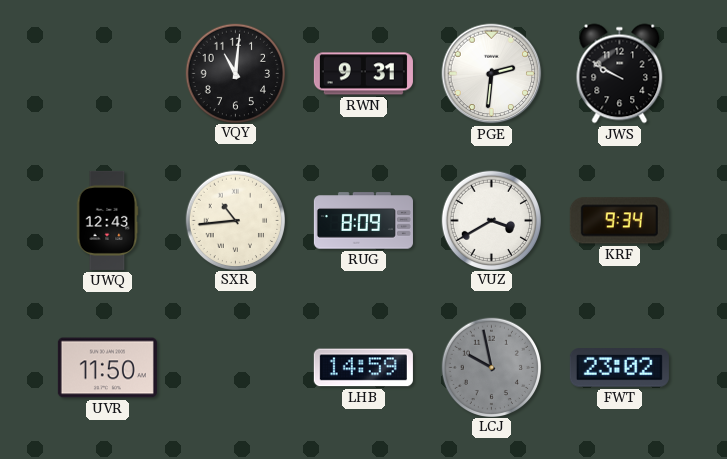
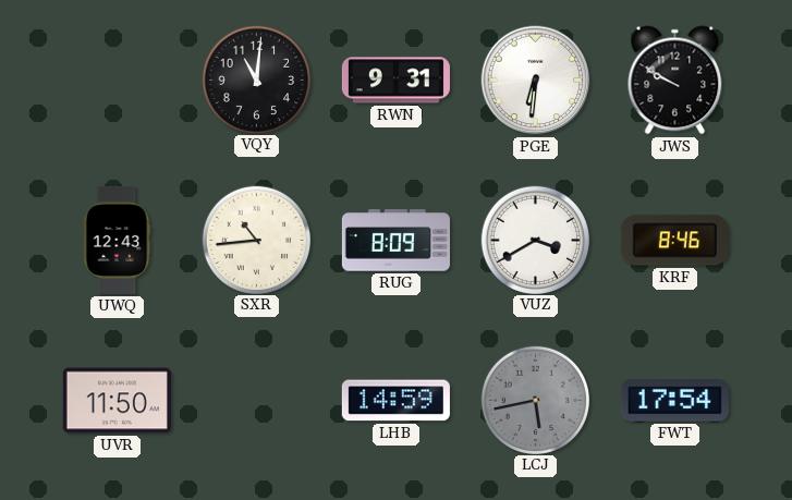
PGE: 2:31 -> 6:31
KRF: 9:34 -> 8:46
LCJ: 9:58 -> 5:43
FWT: 23:02 -> 17:54
